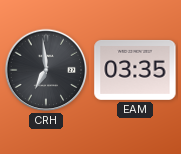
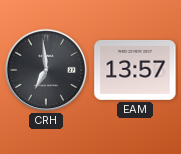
EAM: 03:35 -> 13:57
